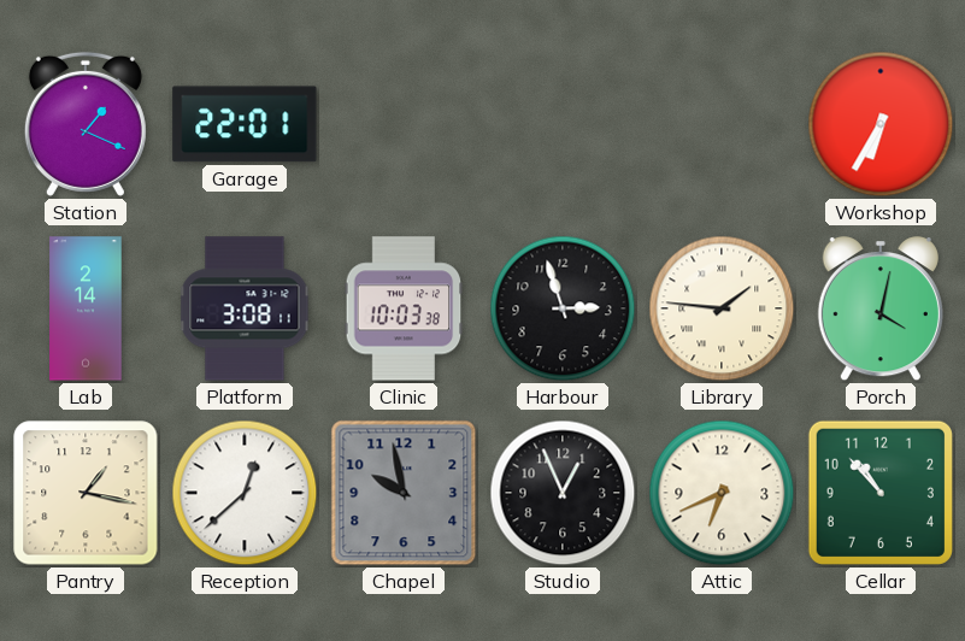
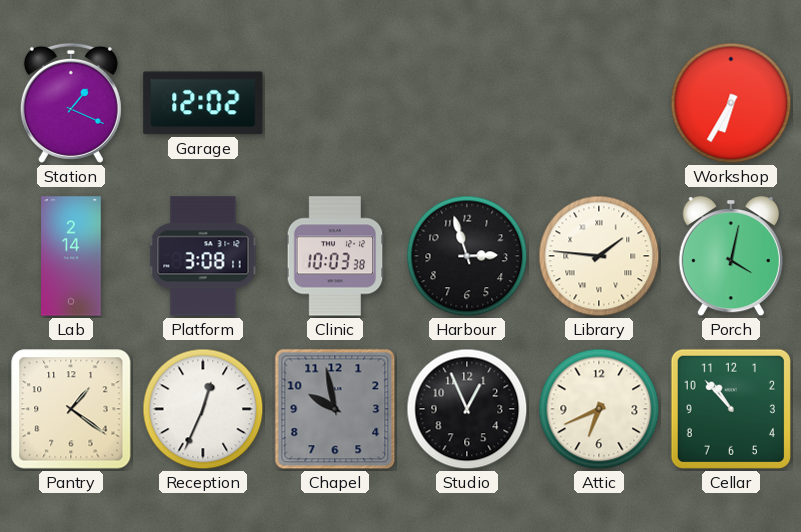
Garage: 22:01 -> 12:02
Pantry: 1:17 -> 1:21
Reception: 12:38 -> 12:34
